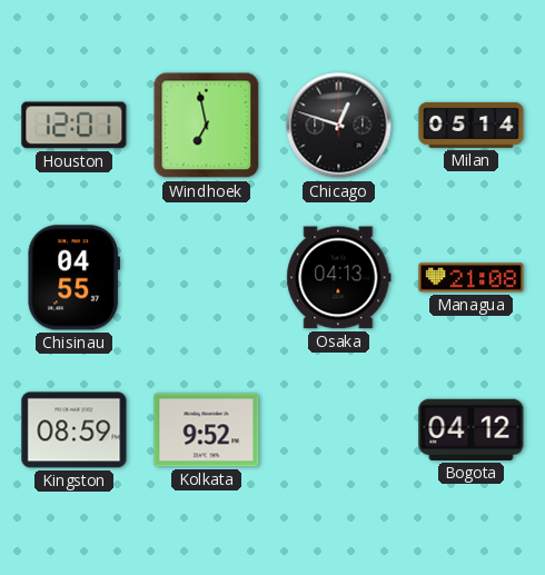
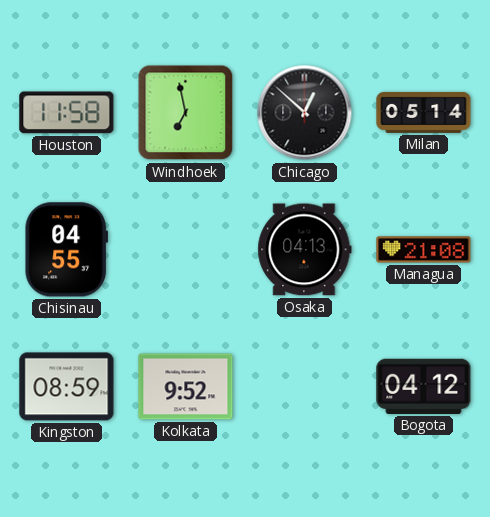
Houston: 12:01 -> 11:58
Chicago: 12:48 -> 12:52
